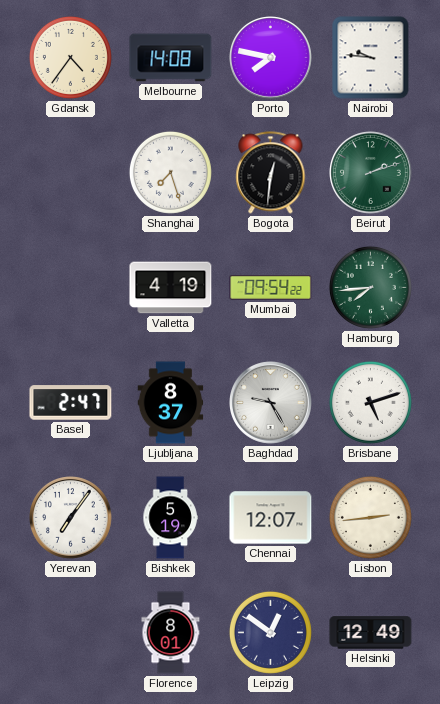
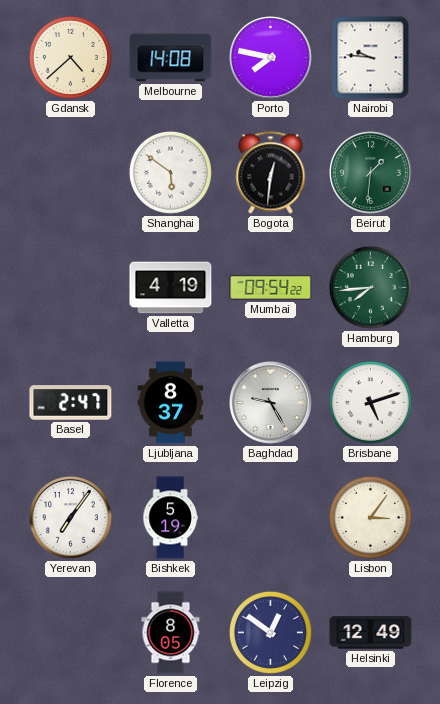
Gdansk: 4:36 -> 4:38
Shanghai: 7:27 -> 5:51
Beirut: 2:12 -> 1:31
Chennai: 12:07 -> none
Lisbon: 2:44 -> 3:06
Florence: 8:01 -> 8:05
